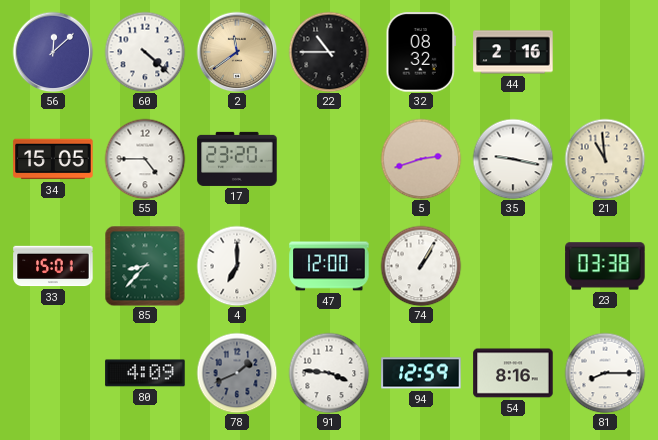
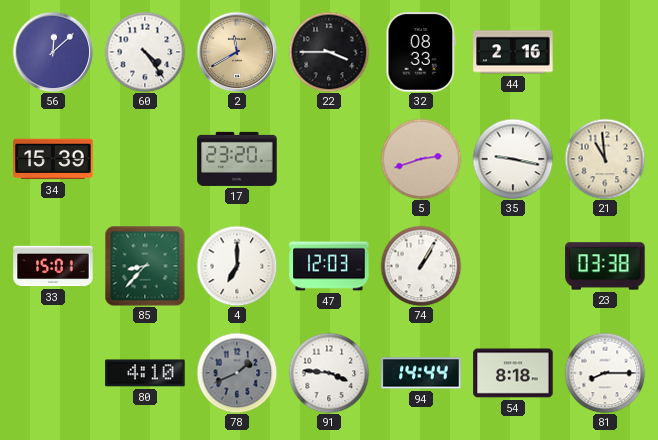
60: 4:22 -> 4:24
2: 11:39 -> 11:40
22: 10:45 -> 3:45
32: 08:32 -> 08:33
34: 15:05 -> 15:39
55: 4:45 -> none
47: 12:00 -> 12:03
80: 4:09 -> 4:10
94: 12:59 -> 14:44
54: 8:16 -> 8:18
